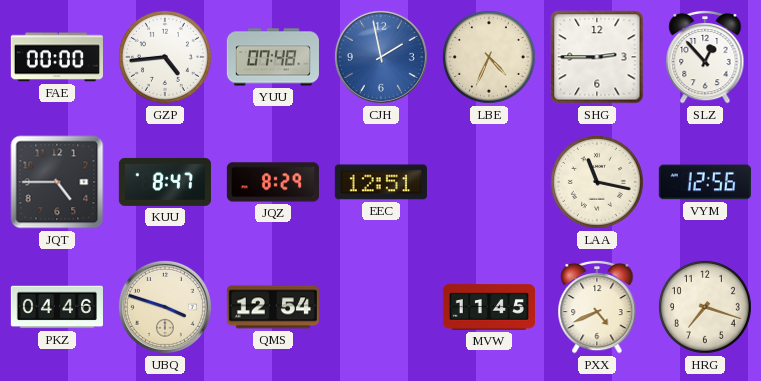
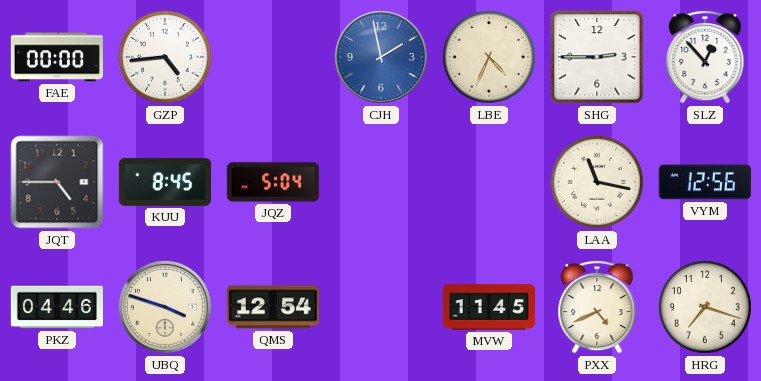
YUU: 07:48 -> none
KUU: 8:47 -> 8:45
JQZ: 8:29 -> 5:04
EEC: 12:51 -> none
